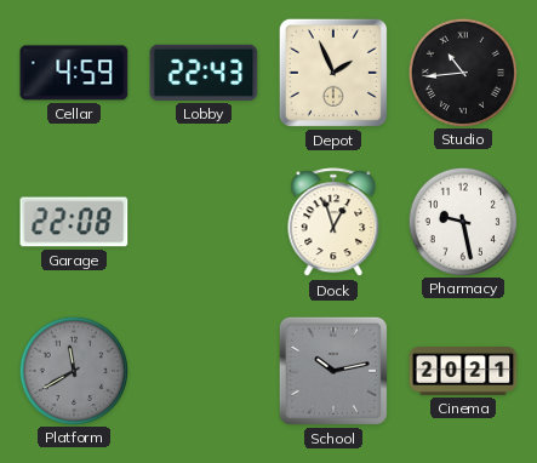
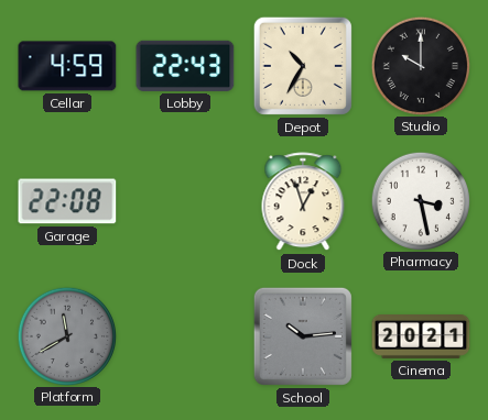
Depot: 1:56 -> 10:35
Studio: 10:44 -> 10:00
Pharmacy: 9:28 -> 3:28
School: 10:13 -> 10:14
